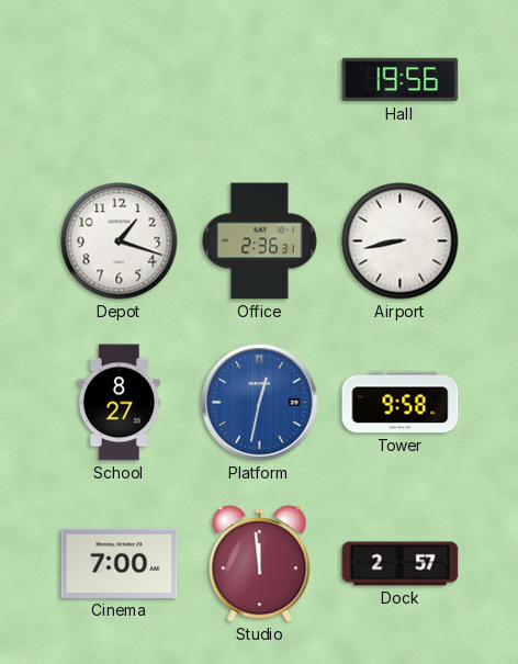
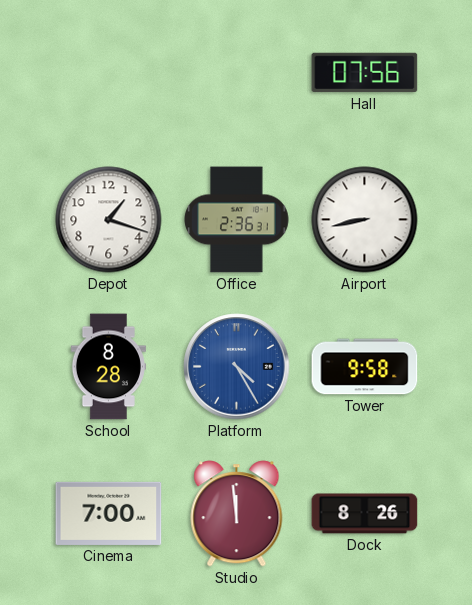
Hall: 19:56 -> 07:56
School: 8:27 -> 8:28
Platform: 12:32 -> 4:25
Dock: 2:57 -> 8:26
